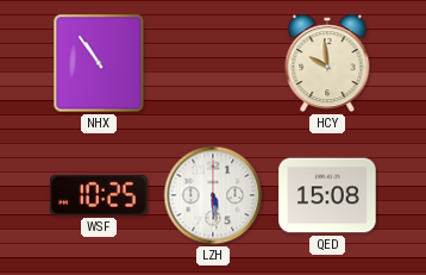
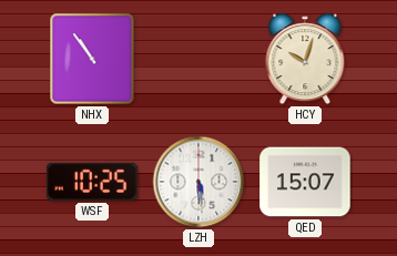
HCY: 9:59 -> 10:03
QED: 15:08 -> 15:07
